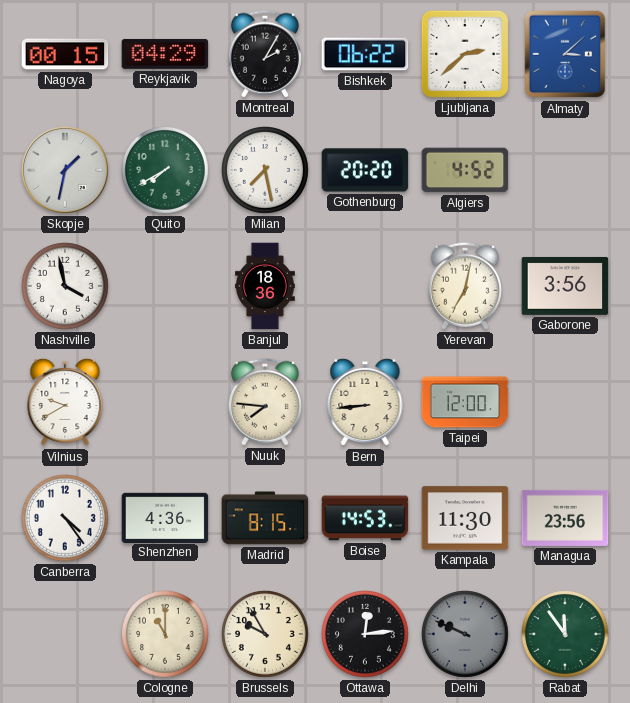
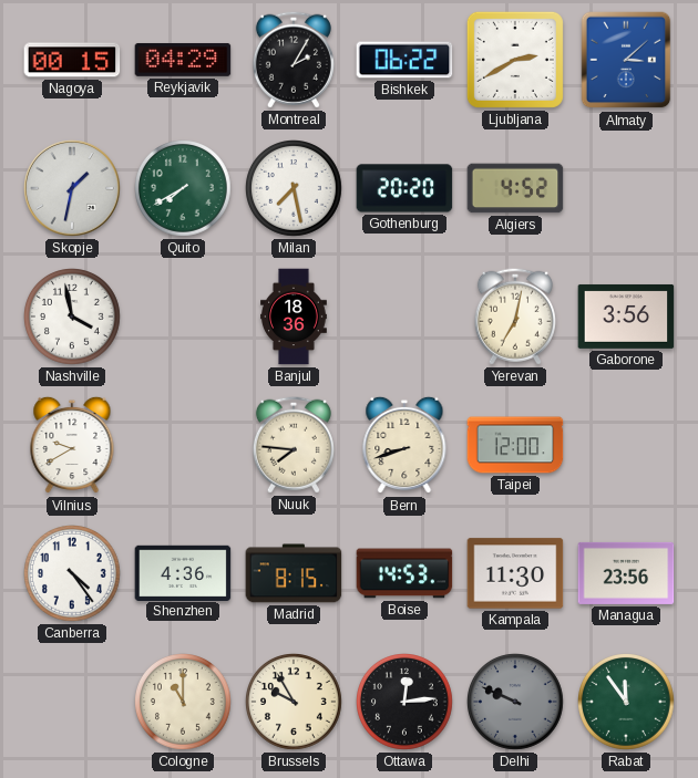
Ljubljana: 2:38 -> 2:40
Bern: 8:44 -> 8:42
